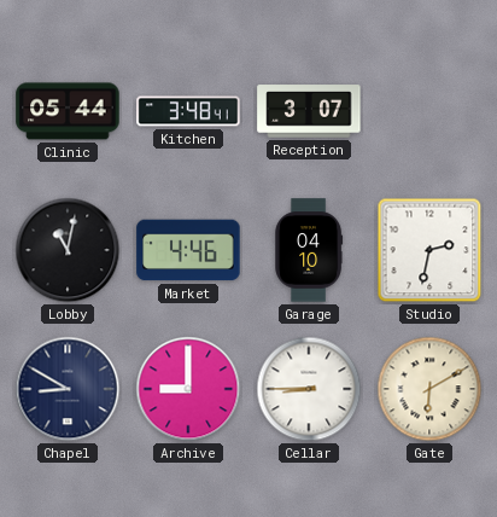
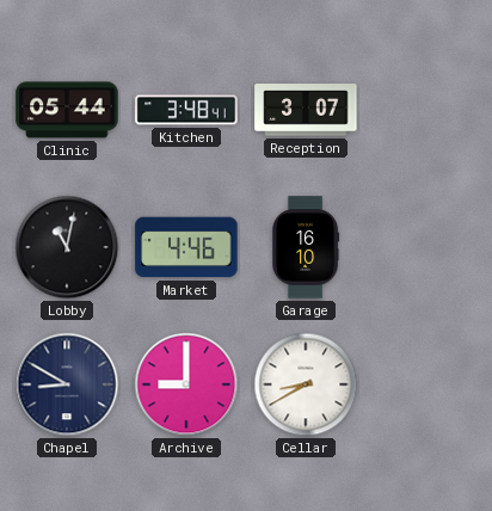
Garage: 04:10 -> 16:10
Studio: 2:32 -> none
Cellar: 8:45 -> 8:40
Gate: 6:10 -> none
